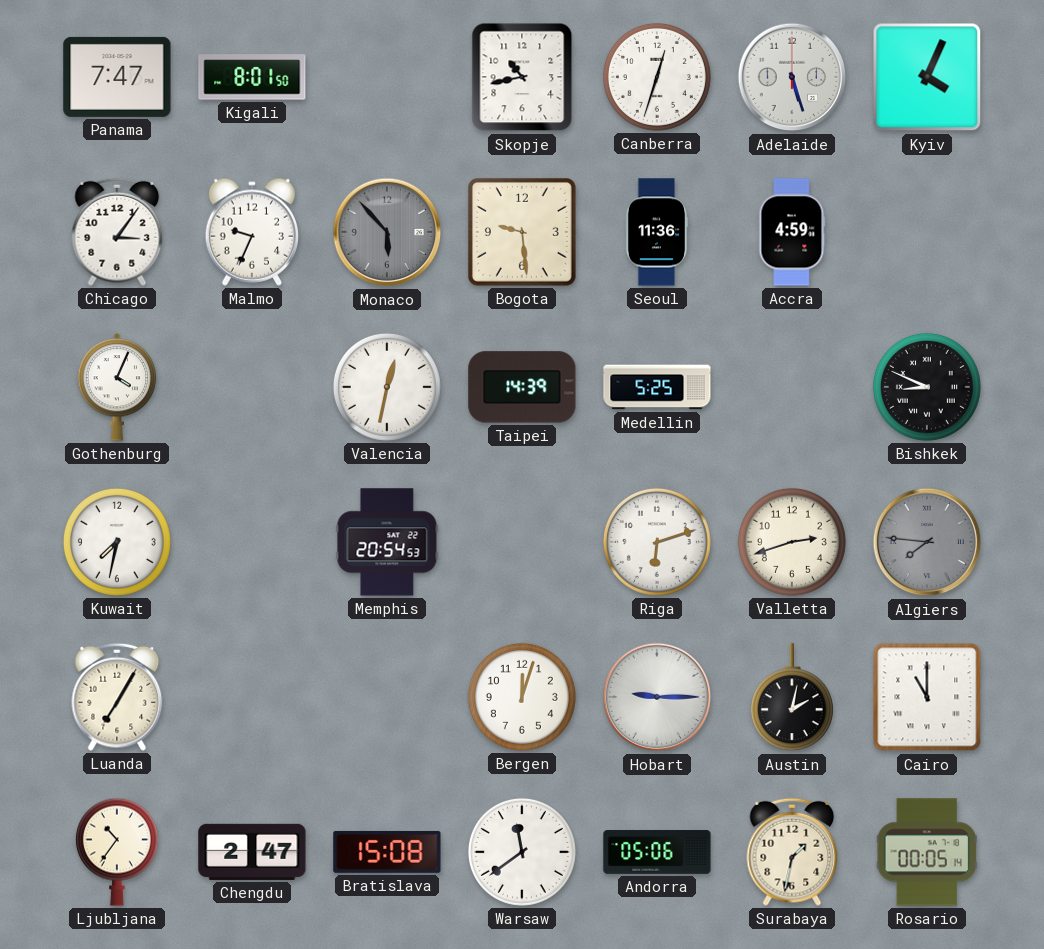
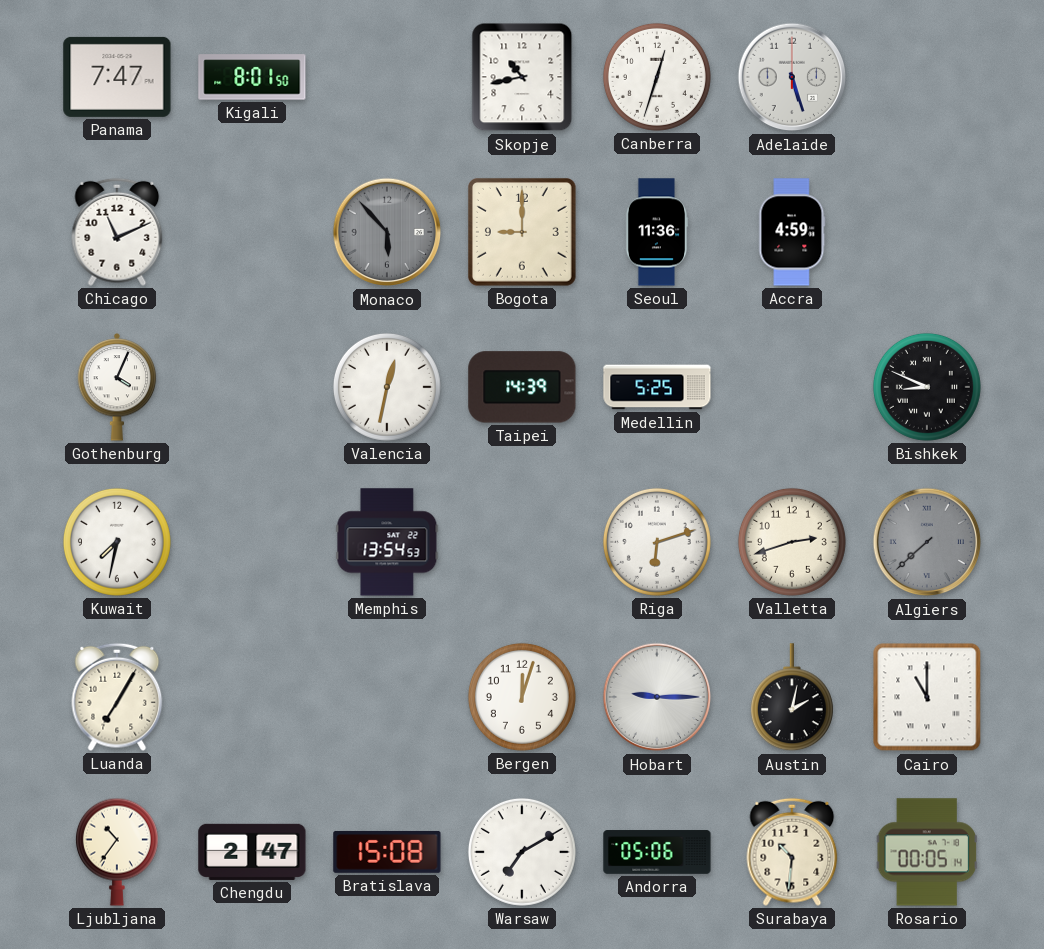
Kyiv: 4:04 -> none
Chicago: 3:06 -> 11:11
Malmo: 9:34 -> none
Bogota: 9:29 -> 9:00
Memphis: 20:54 -> 13:54
Algiers: 7:46 -> 7:38
Warsaw: 11:39 -> 7:10
Surabaya: 1:32 -> 10:31
